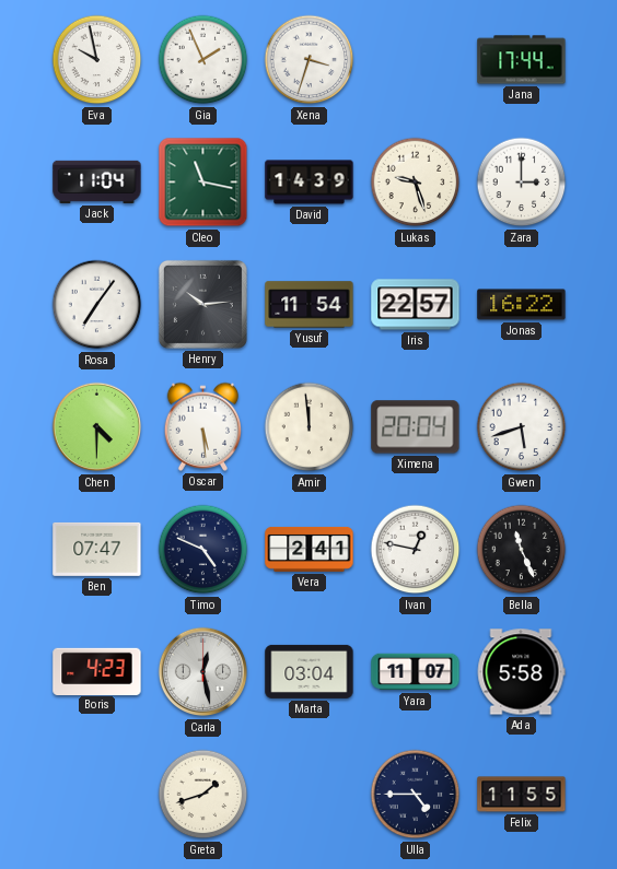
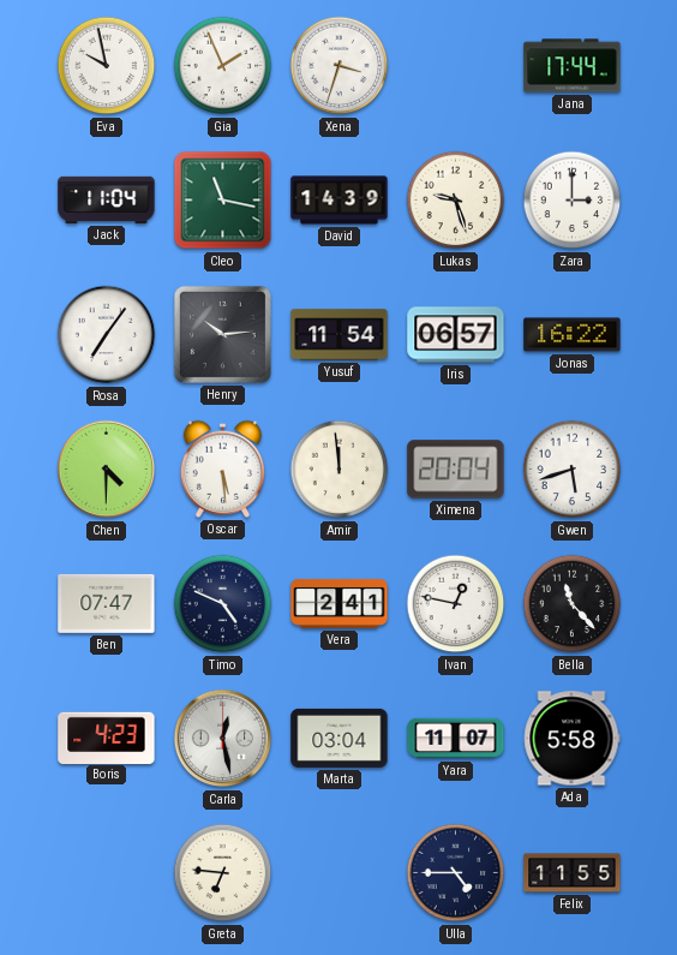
Iris: 22:57 -> 06:57
Bella: 11:26 -> 11:23
Greta: 1:42 -> 6:46
